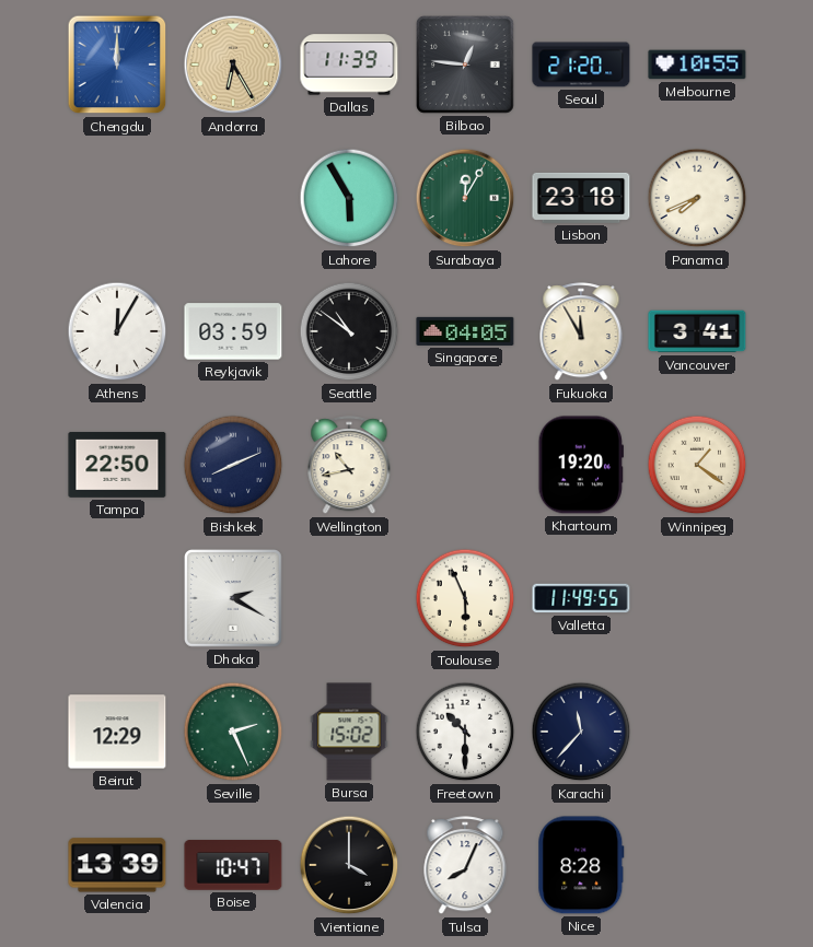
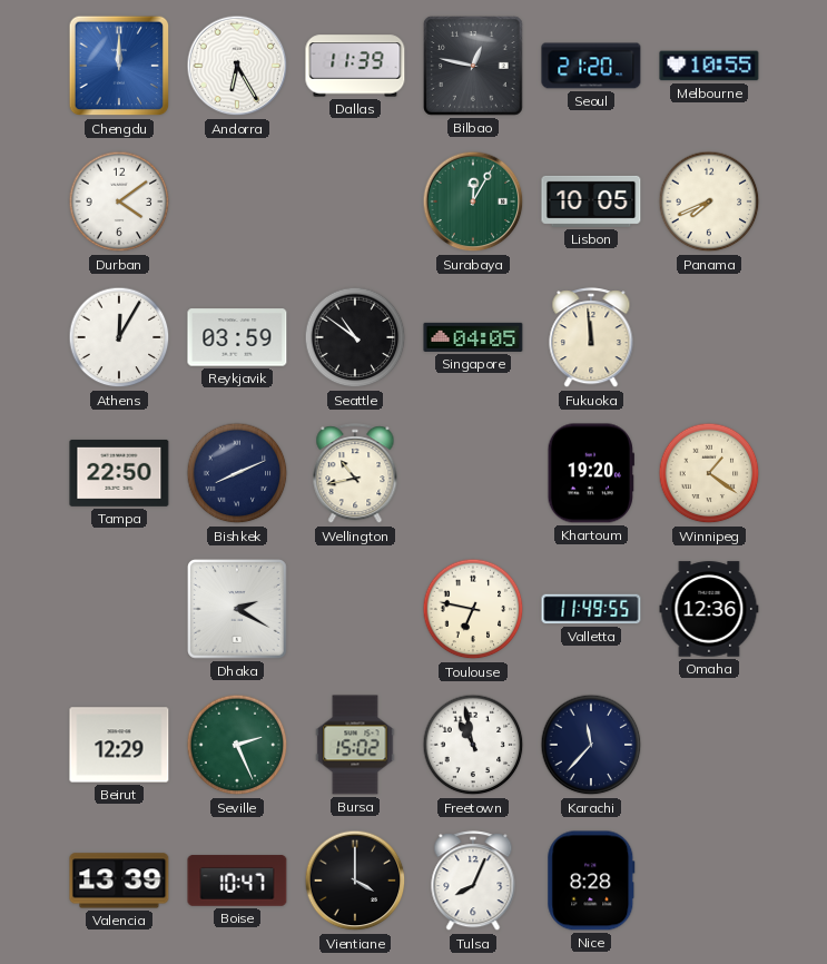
Andorra dial: champagne -> white
Bilbao: 12:46 -> 12:47
Durban: none -> 4:09
Lahore: 5:55 -> none
Lisbon: 23:18 -> 10:05
Fukuoka: 11:55 -> 11:59
Vancouver: 3:41 -> none
Toulouse: 5:56 -> 6:47
Omaha: none -> 12:36
Freetown: 10:30 -> 10:58
